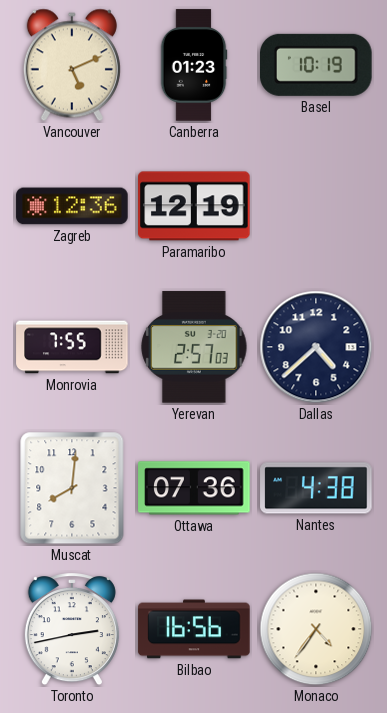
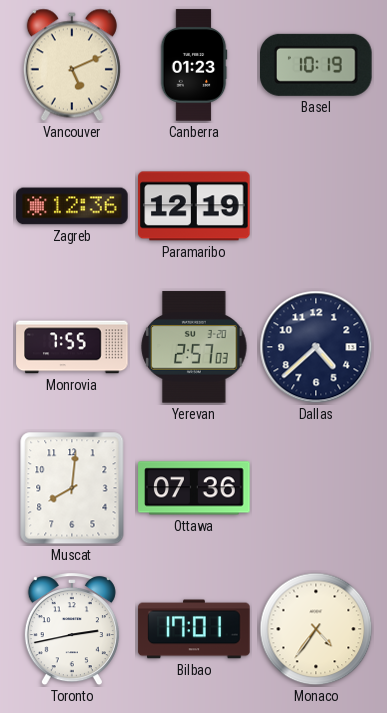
Nantes: 4:38 -> none
Bilbao: 16:56 -> 17:01
